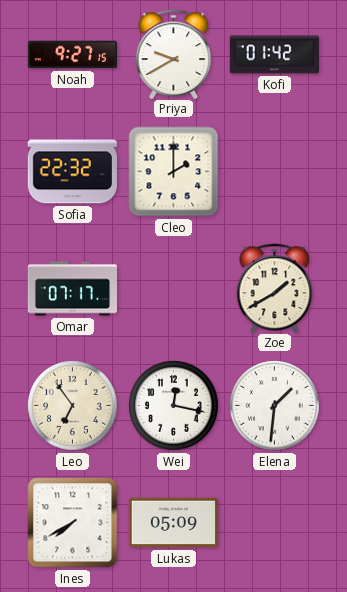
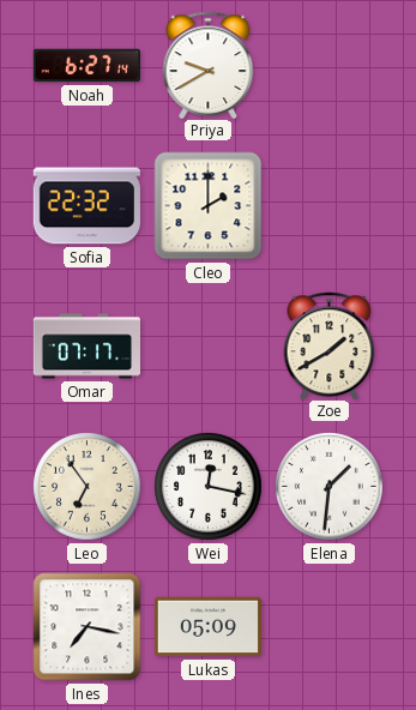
Noah: 9:27 -> 6:27
Kofi: 01:42 -> none
Ines: 7:40 -> 7:17
